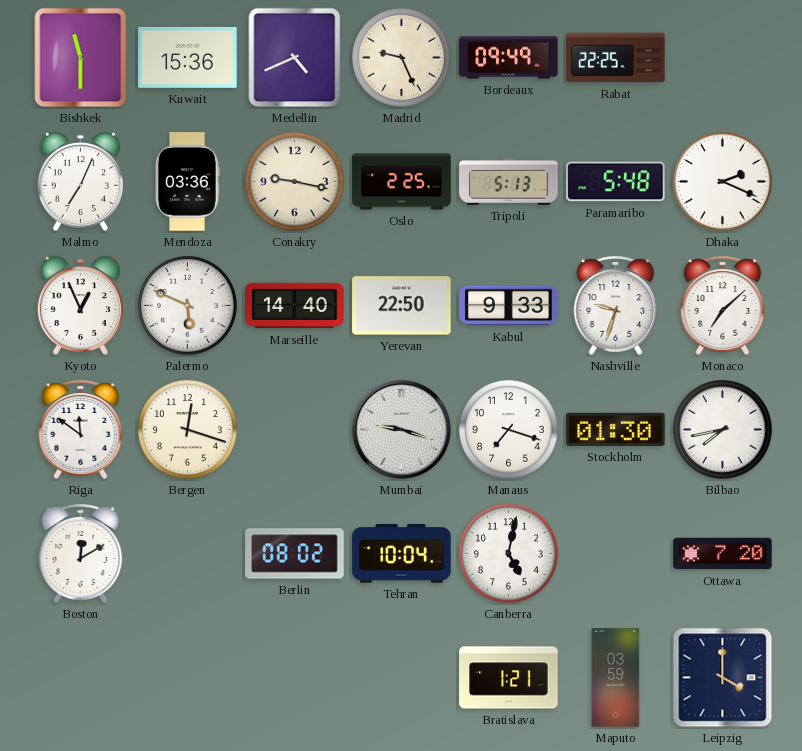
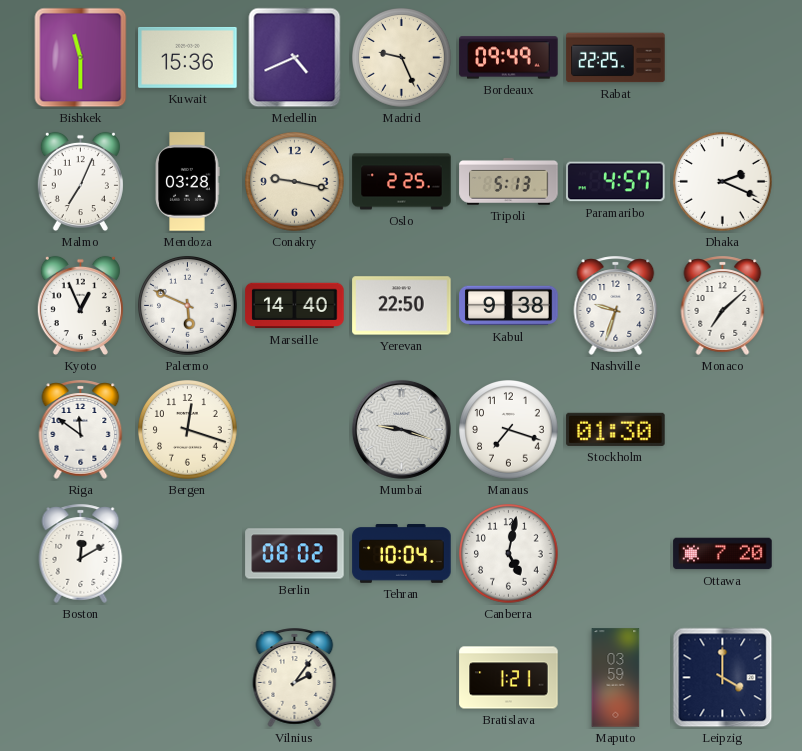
Mendoza: 03:36 -> 03:28
Paramaribo: 5:48 -> 4:57
Kabul: 9:33 -> 9:38
Bilbao: 7:43 -> none
Vilnius: none -> 2:06
